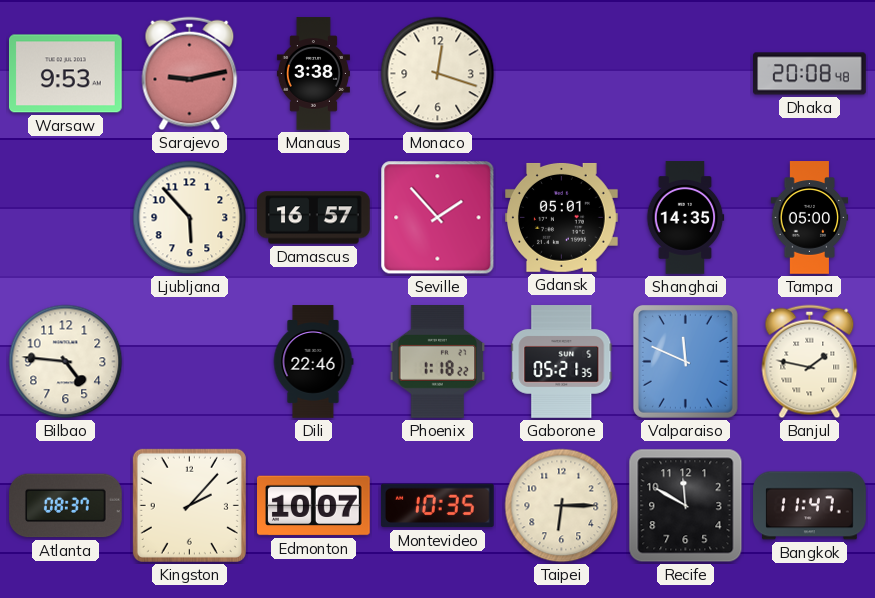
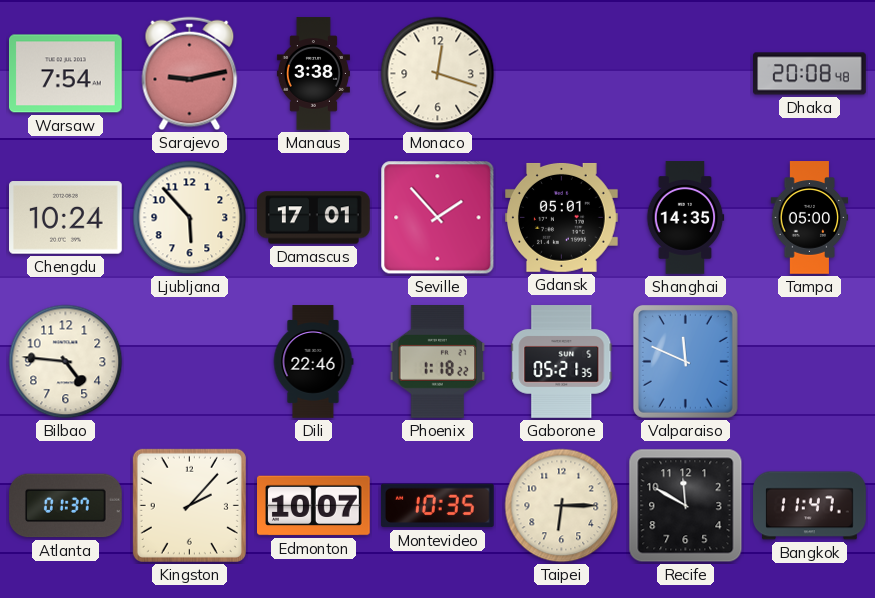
Warsaw: 9:53 -> 7:54
Chengdu: none -> 10:24
Damascus: 16:57 -> 17:01
Banjul: 1:47 -> none
Atlanta: 08:37 -> 01:37
